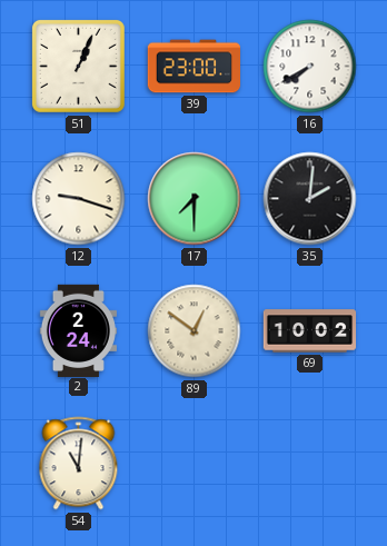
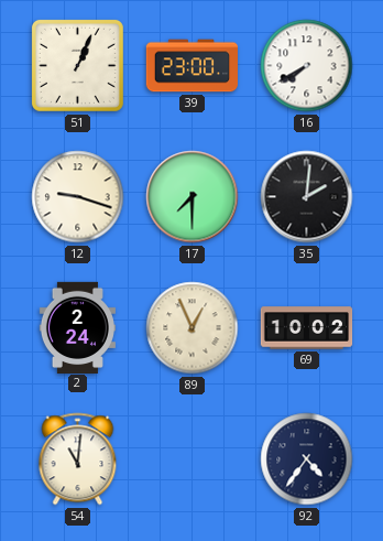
89: 12:51 -> 12:56
92: none -> 4:36
